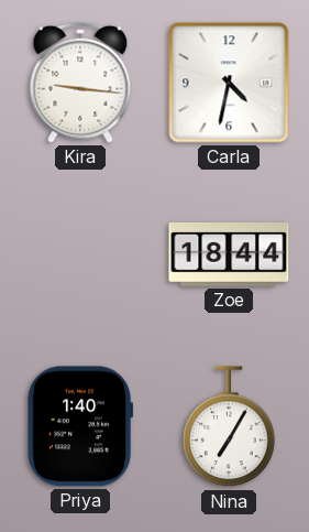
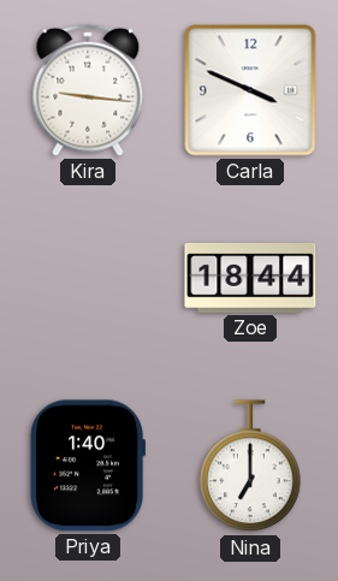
Carla: 4:32 -> 3:49
Nina: 7:05 -> 7:00
